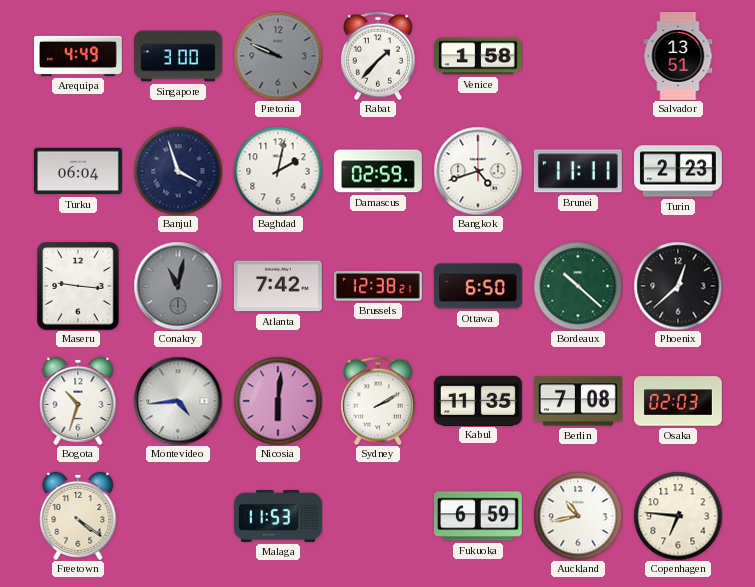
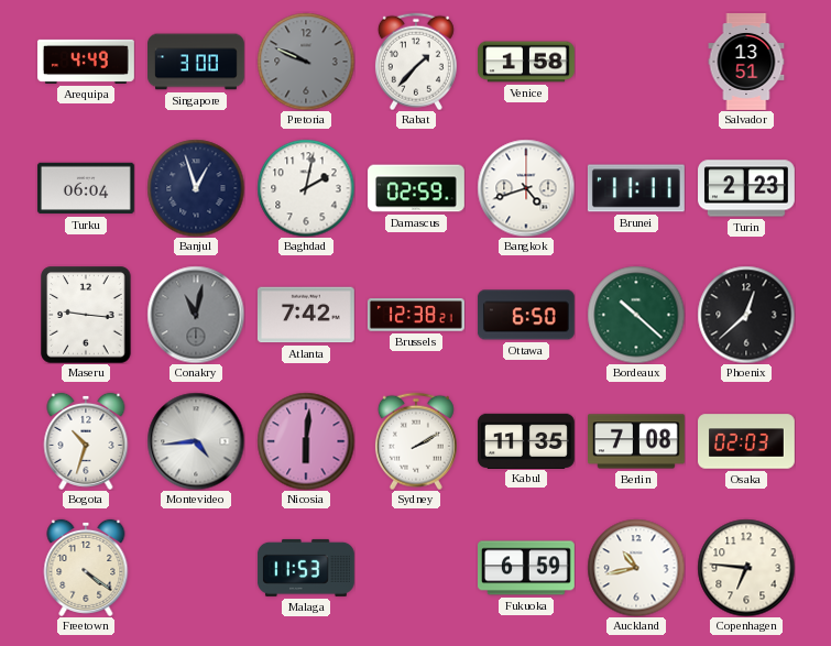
Banjul: 3:57 -> 12:57
